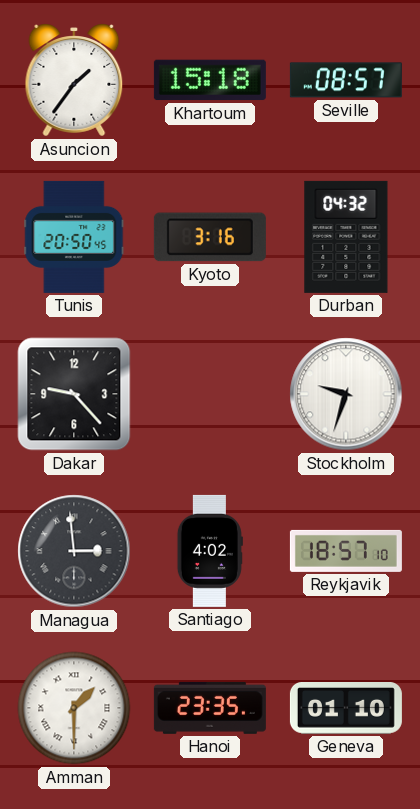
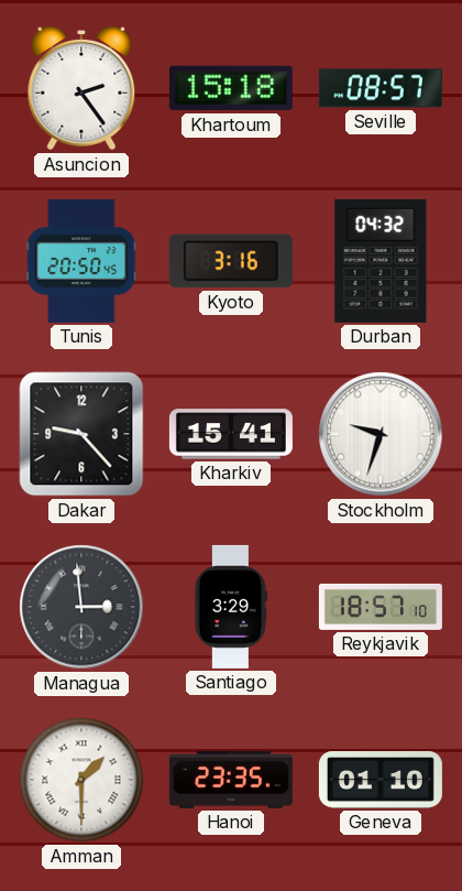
Asuncion: 1:36 -> 2:24
Kharkiv: none -> 15:41
Santiago: 4:02 -> 3:29
